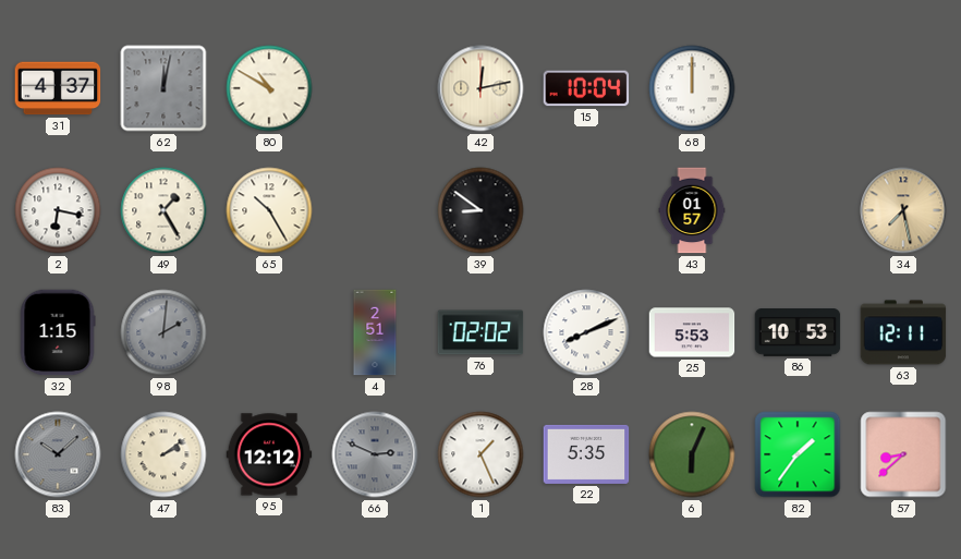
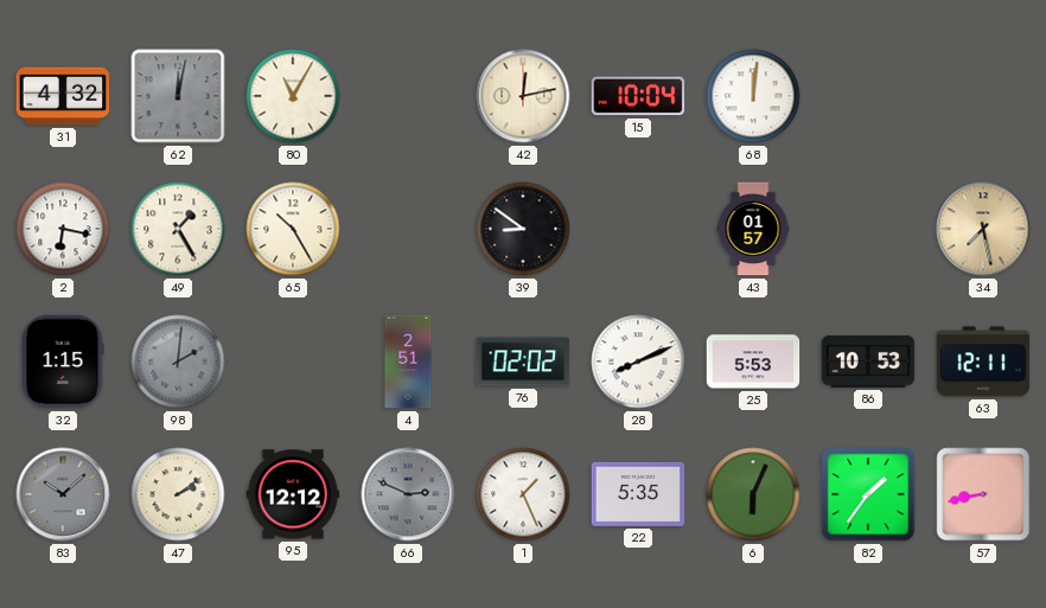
31: 4:37 -> 4:32
80: 10:50 -> 11:05
68: 12:00 -> 12:01
57: 8:38 -> 8:43
